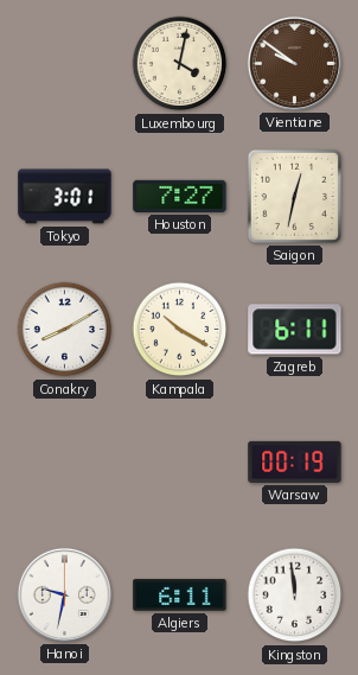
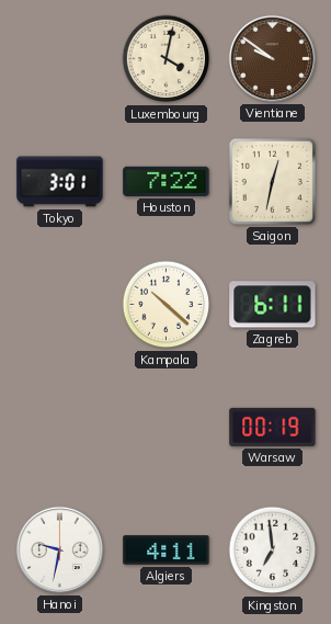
Houston: 7:27 -> 7:22
Conakry: 8:10 -> none
Kampala: 10:20 -> 10:22
Algiers: 6:11 -> 4:11
Kingston: 11:59 -> 6:59
